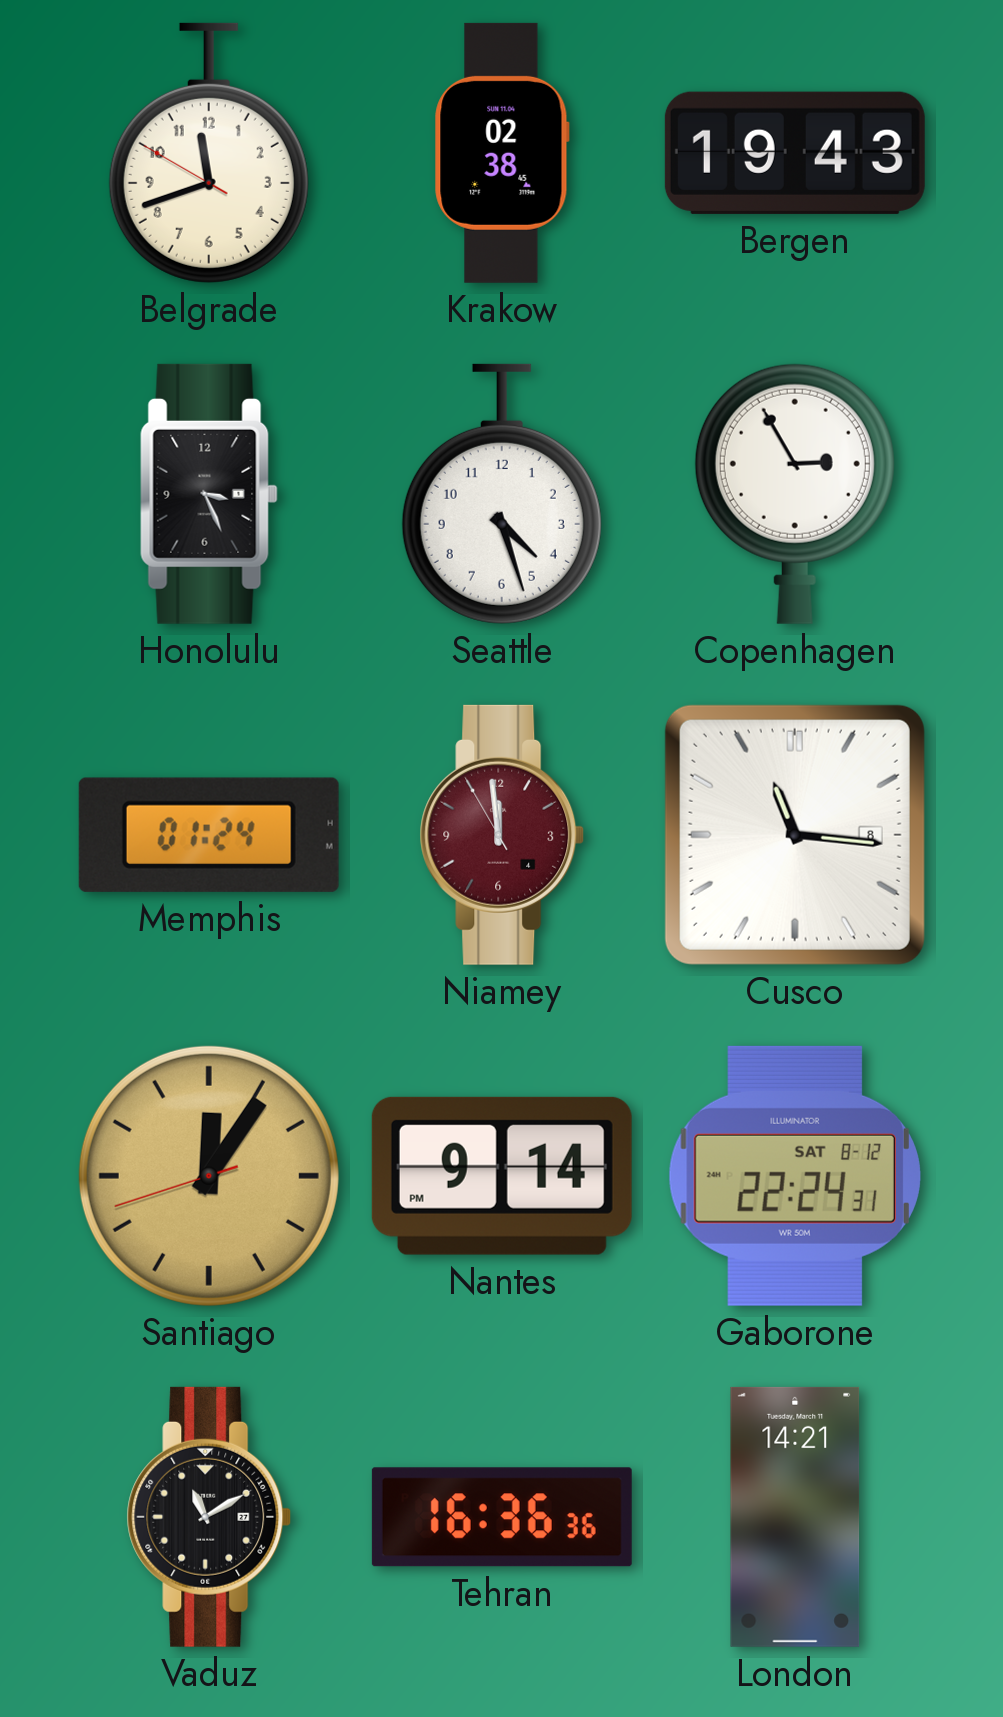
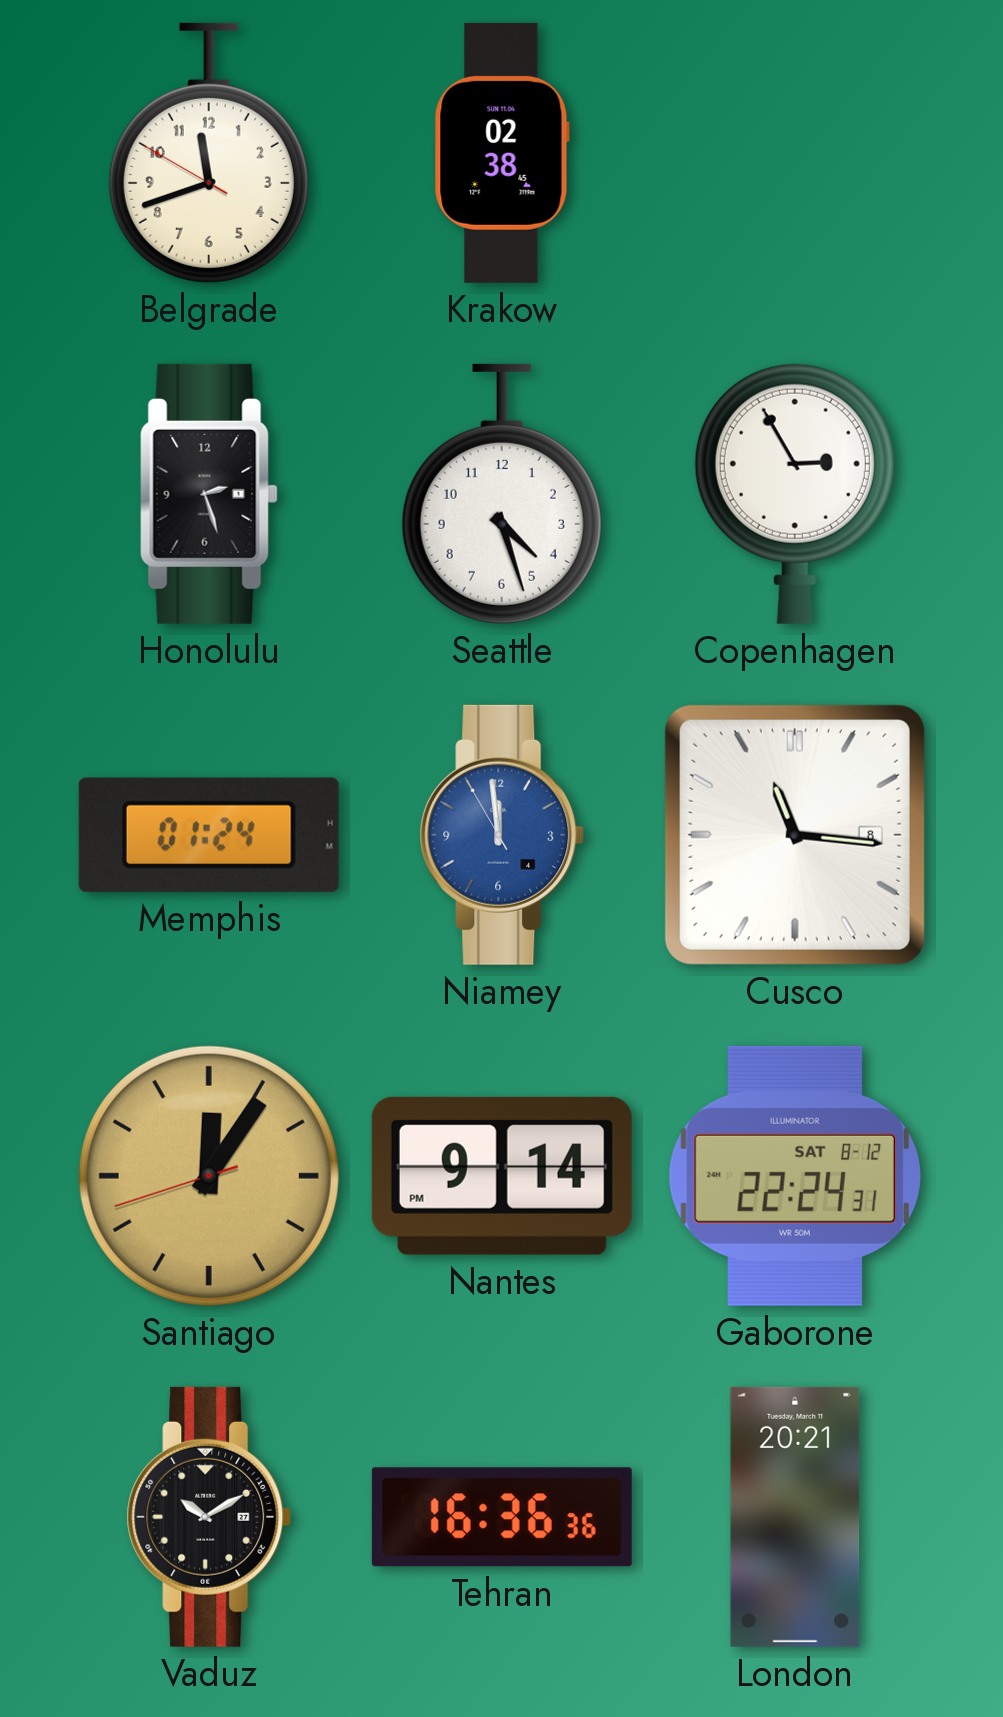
Bergen: 19:43 -> none
Honolulu: 3:26 -> 2:27
Niamey dial: burgundy -> blue
Vaduz: 11:10 -> 10:10
London: 14:21 -> 20:21
